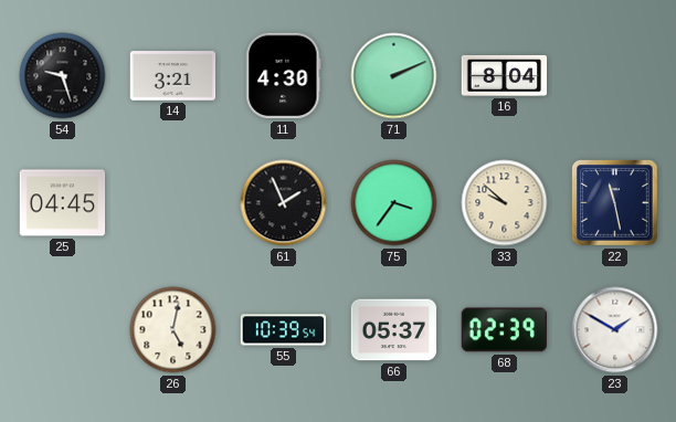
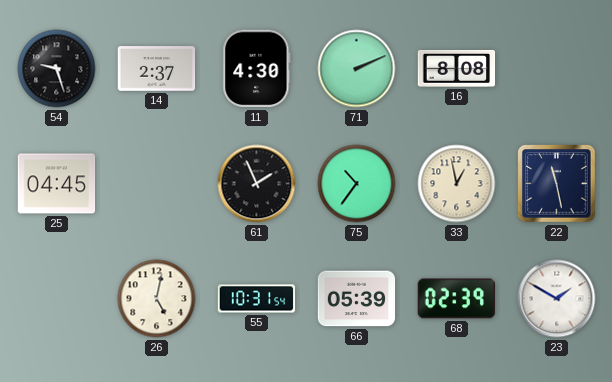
14: 3:21 -> 2:37
16: 8:04 -> 8:08
75: 3:36 -> 10:36
33: 9:52 -> 12:58
55: 10:39 -> 10:31
66: 05:37 -> 05:39
